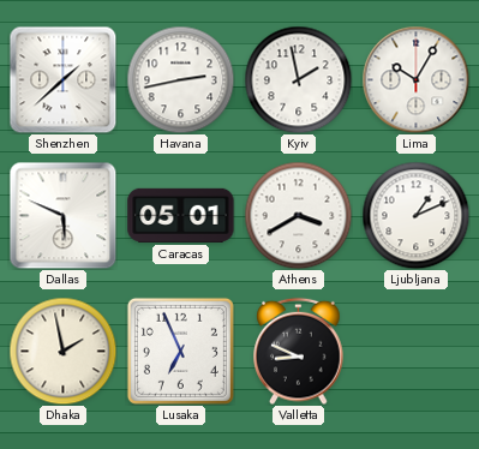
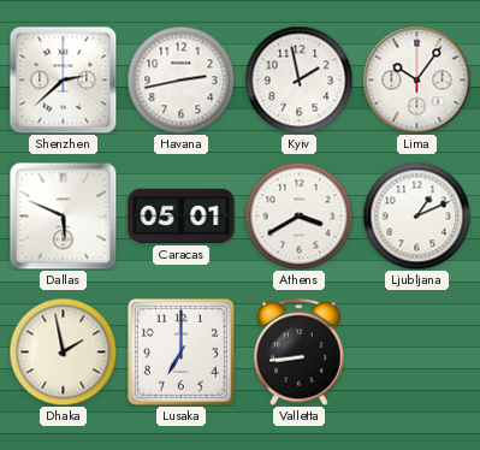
Shenzhen: 1:38 -> 2:38
Lima: 10:05 -> 10:06
Lusaka: 6:56 -> 7:00
Valletta: 8:49 -> 8:44
